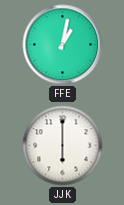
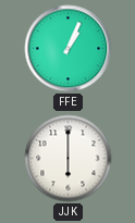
FFE: 1:02 -> 1:04
